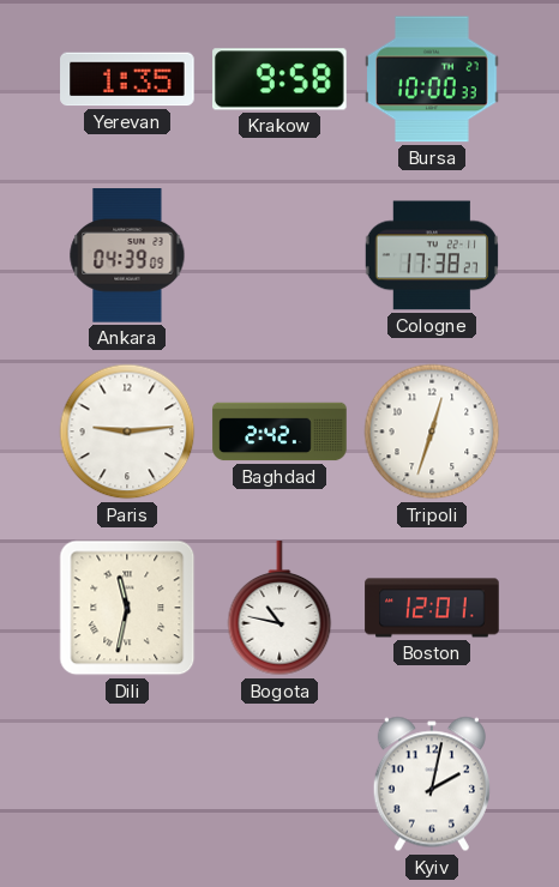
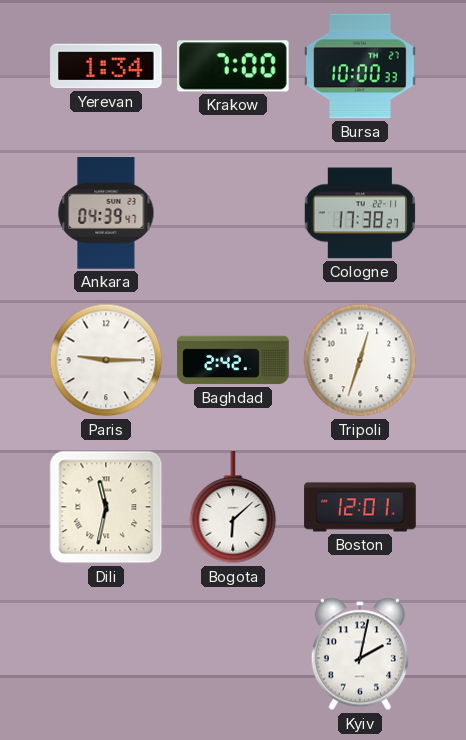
Yerevan: 1:35 -> 1:34
Krakow: 9:58 -> 7:00
Ankara: 04:39:09 -> 04:39:47
Paris: 9:14 -> 9:15
Bogota: 10:47 -> 6:08
